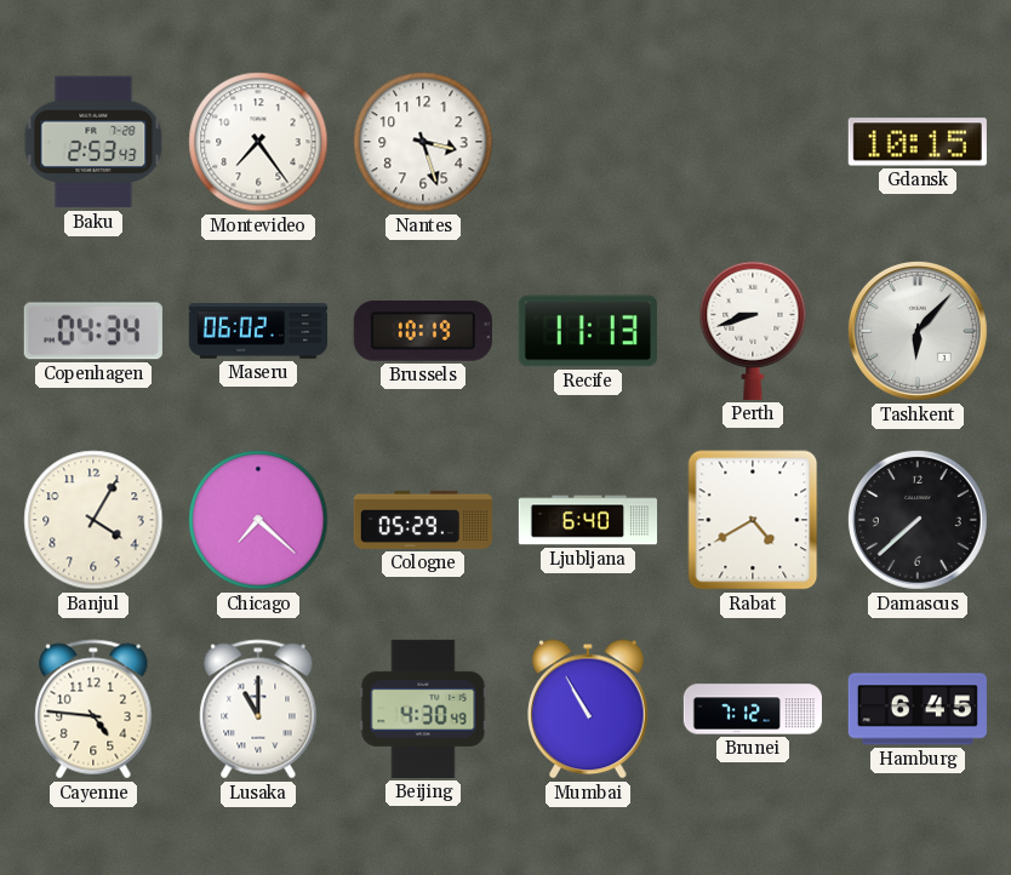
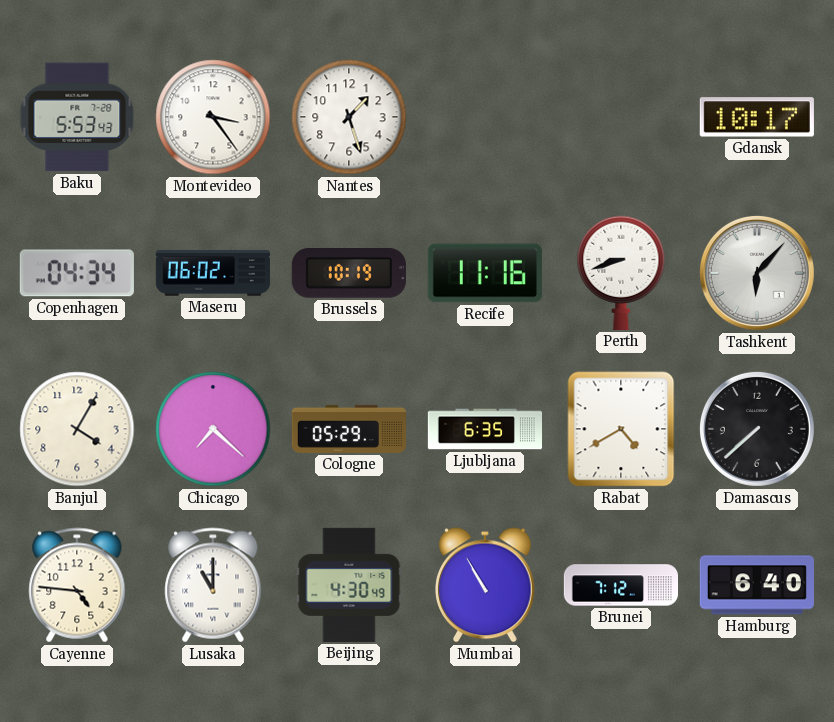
Baku: 2:53 -> 5:53
Montevideo: 7:24 -> 3:24
Nantes: 3:27 -> 1:27
Gdansk: 10:15 -> 10:17
Recife: 11:13 -> 11:16
Ljubljana: 6:40 -> 6:35
Hamburg: 6:45 -> 6:40
